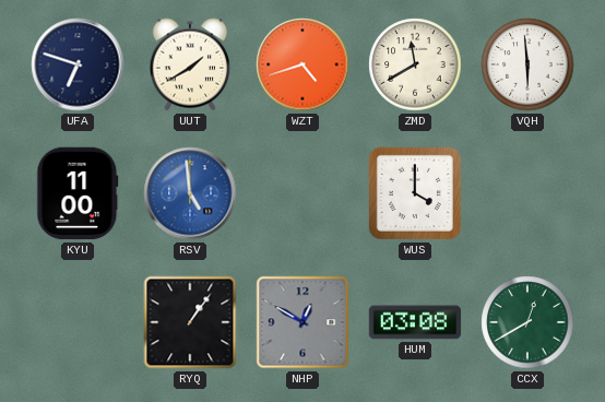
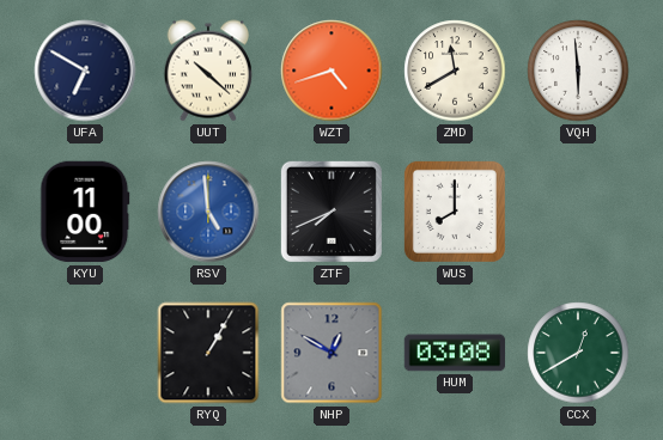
UFA: 6:48 -> 6:50
UUT: 1:40 -> 10:22
ZTF: none -> 7:41
WUS: 4:00 -> 8:00
RYQ: 1:06 -> 1:05
